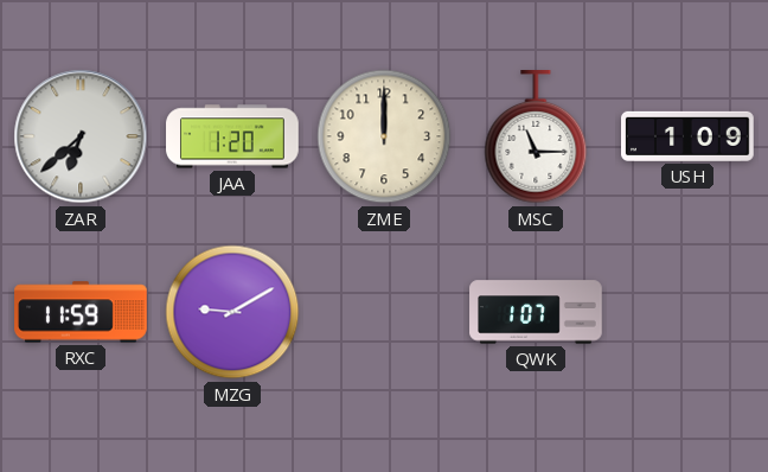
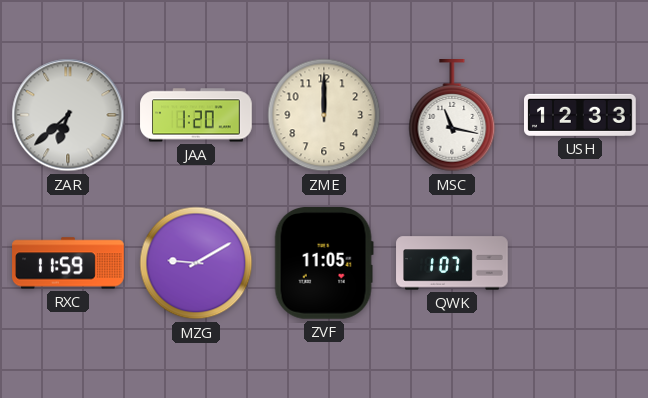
MSC: 11:15 -> 11:17
USH: 1:09 -> 12:33
ZVF: none -> 11:05
